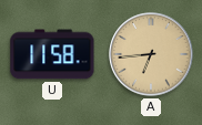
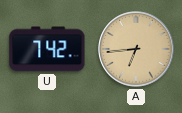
U: 11:58 -> 7:42
